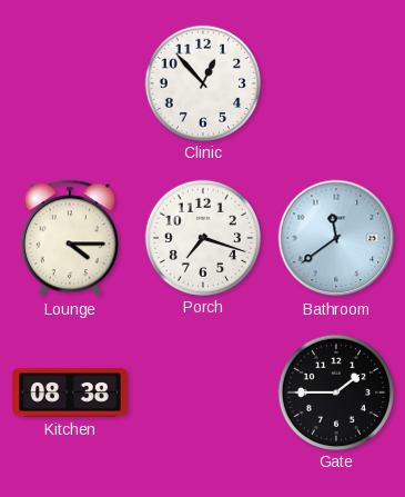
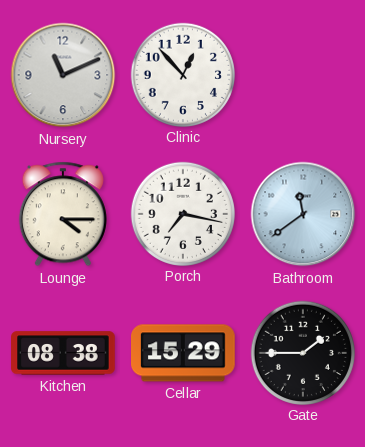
Nursery: none -> 11:11
Porch: 7:18 -> 7:17
Cellar: none -> 15:29
